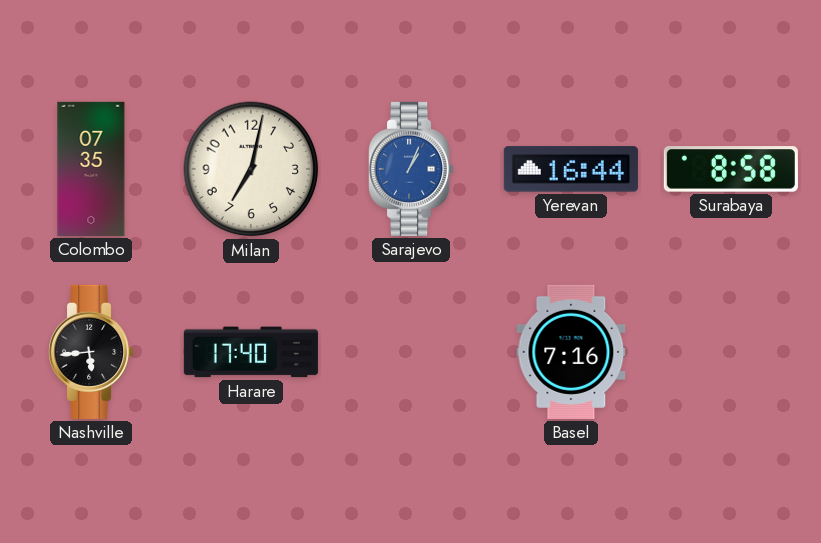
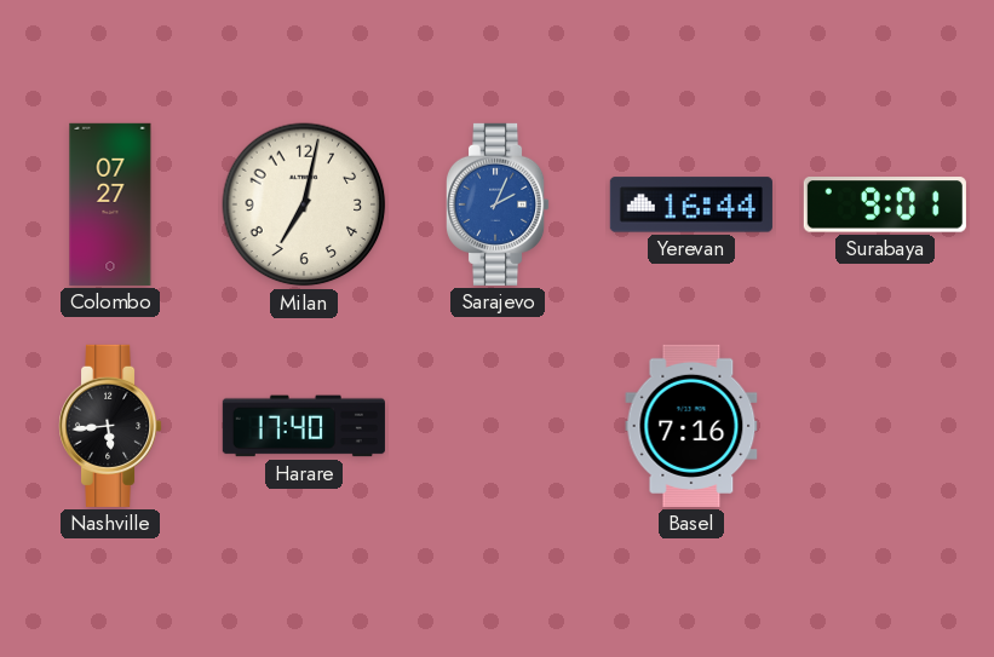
Colombo: 07:35 -> 07:27
Sarajevo: 1:04 -> 2:04
Surabaya: 8:58 -> 9:01
